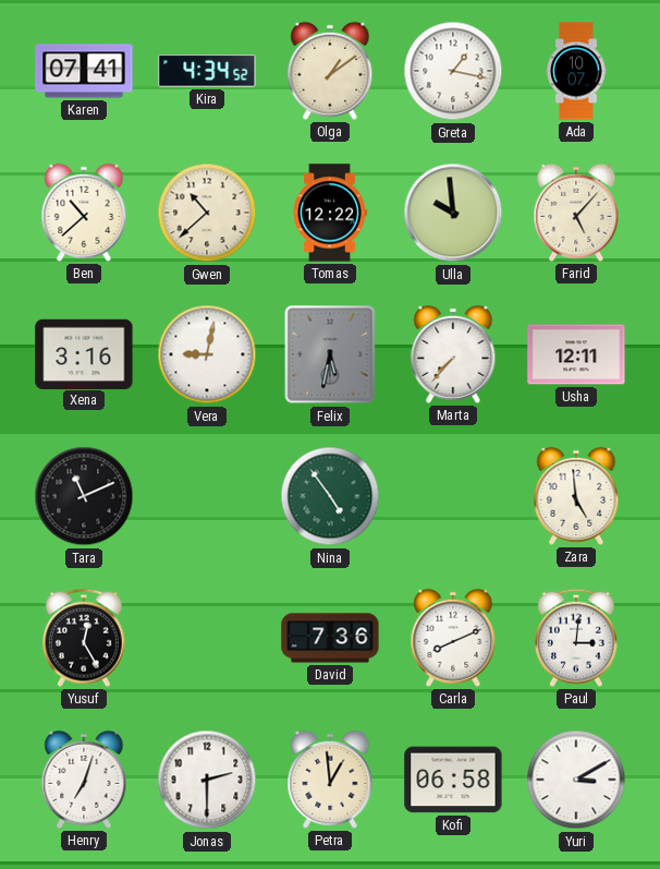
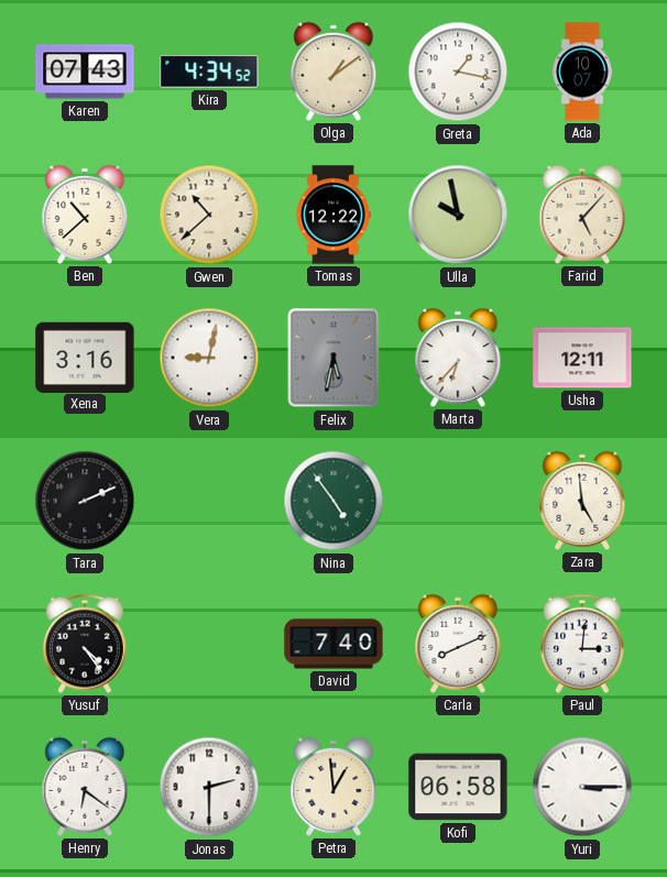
Karen: 07:41 -> 07:43
Ulla: 9:59 -> 9:58
Marta: 7:37 -> 6:37
Tara: 11:11 -> 2:11
Yusuf: 12:25 -> 4:24
David: 7:36 -> 7:40
Henry: 7:03 -> 6:21
Yuri: 3:10 -> 3:15
